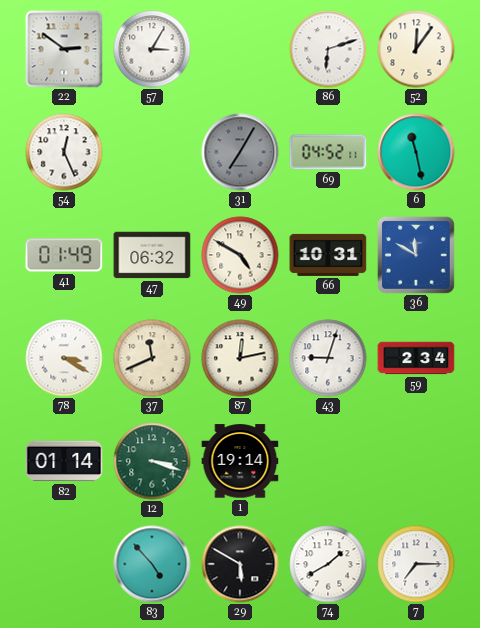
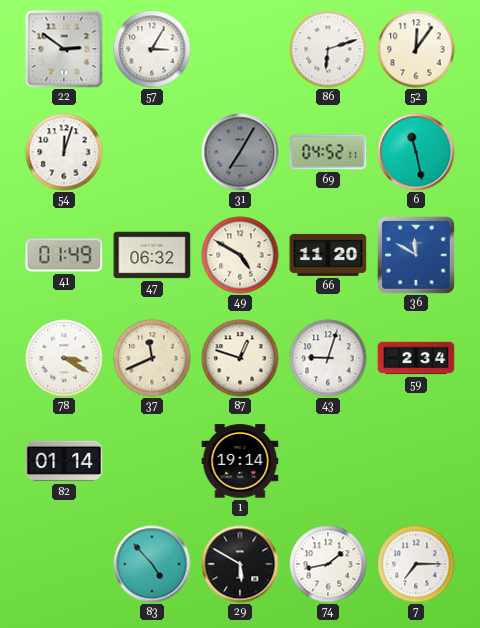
54: 12:26 -> 12:03
66: 10:31 -> 11:20
87: 12:13 -> 12:48
12: 3:18 -> none
74: 1:40 -> 1:43
